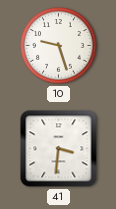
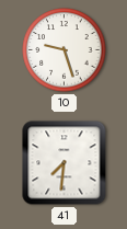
41: 3:31 -> 7:31
